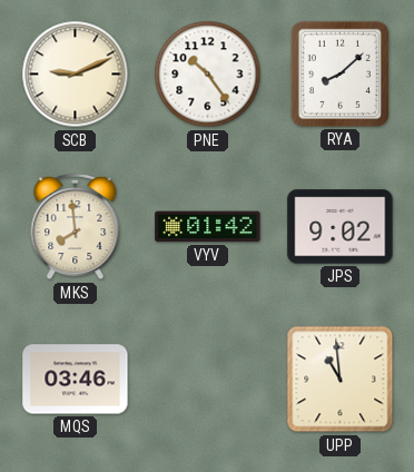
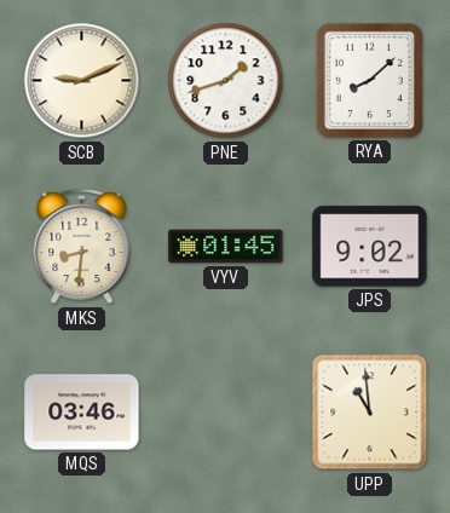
PNE: 10:24 -> 1:42
MKS: 7:59 -> 8:31
VYV: 01:42 -> 01:45
